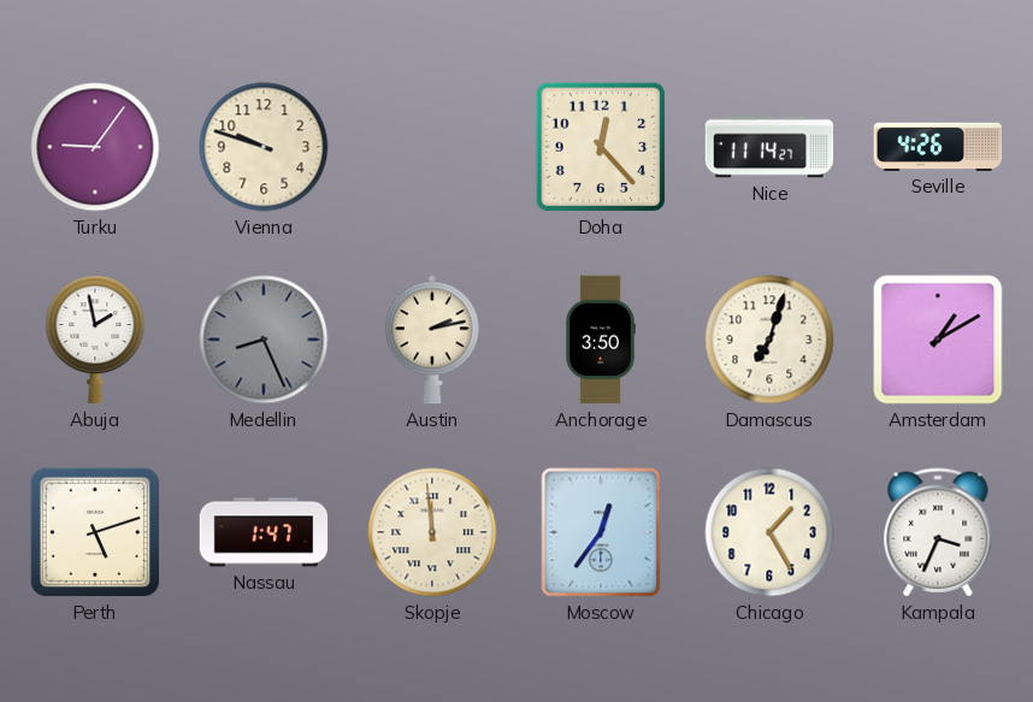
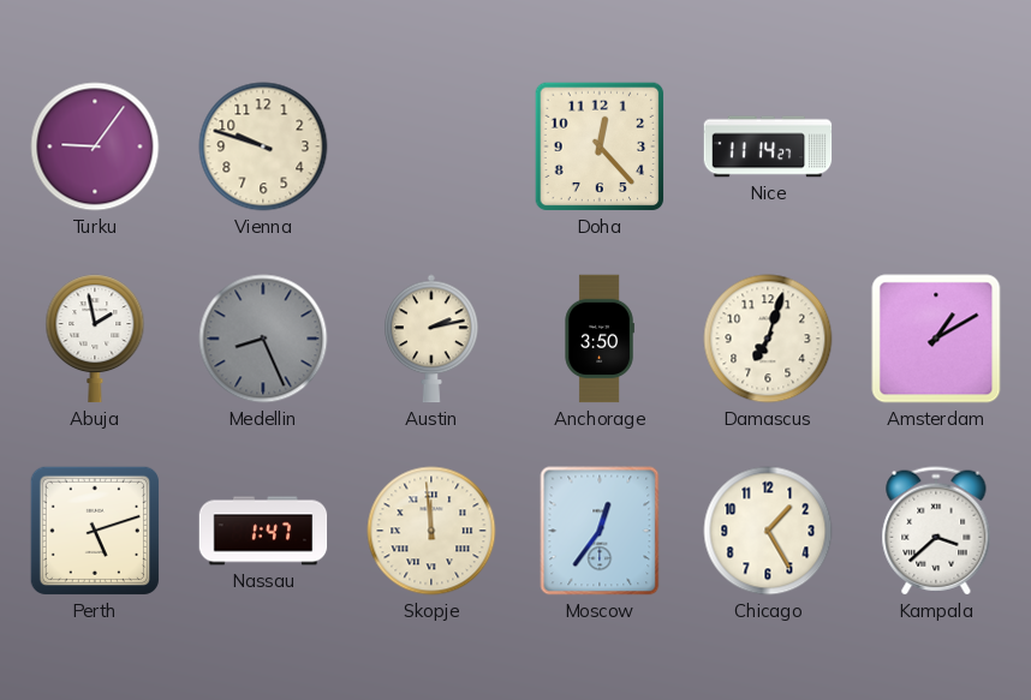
Seville: 4:26 -> none
Kampala: 3:34 -> 3:38
